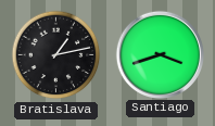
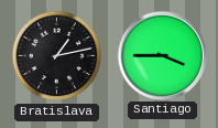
Santiago: 3:42 -> 3:45
